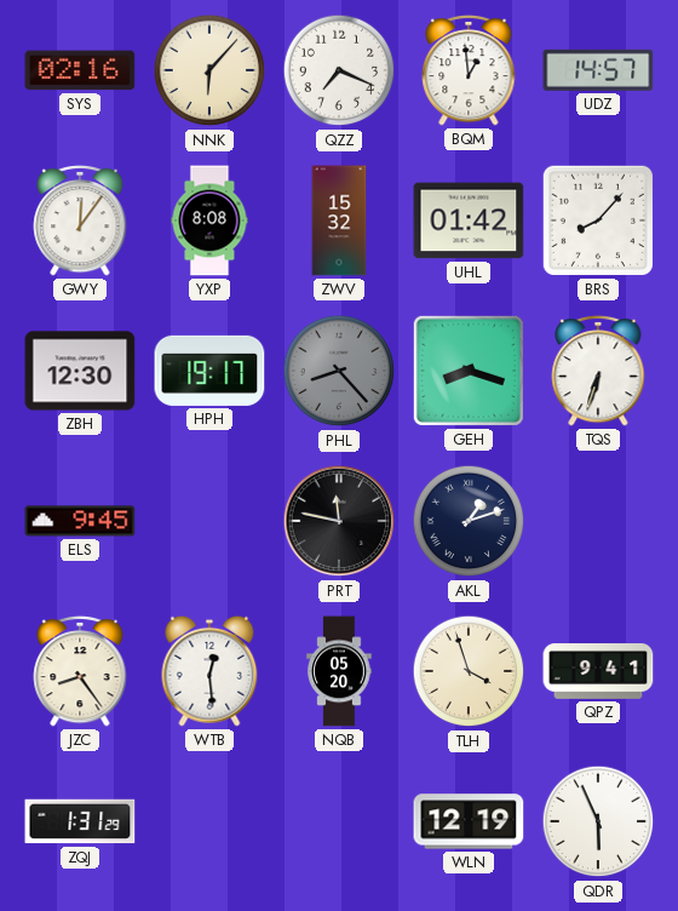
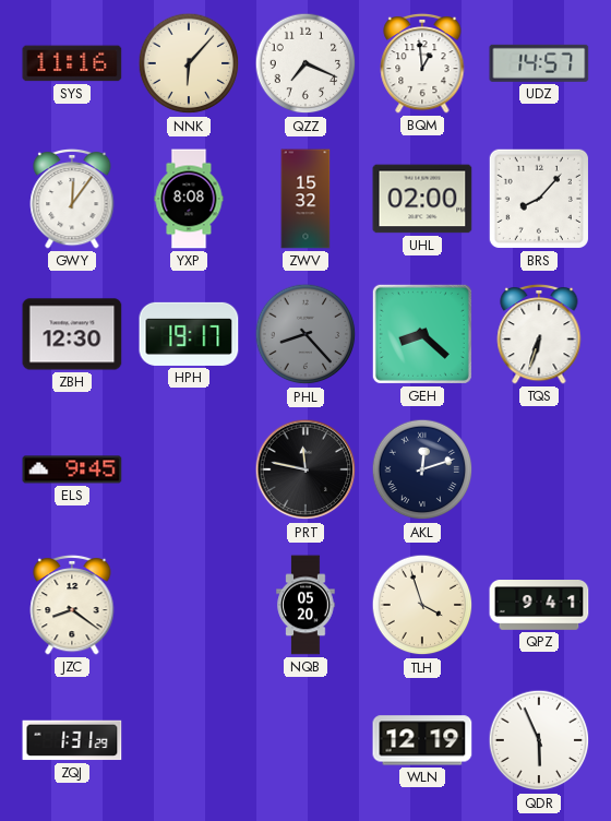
SYS: 02:16 -> 11:16
UHL: 01:42 -> 02:00
GEH: 8:18 -> 8:22
AKL: 1:12 -> 12:12
JZC: 8:24 -> 8:21
WTB: 12:29 -> none
